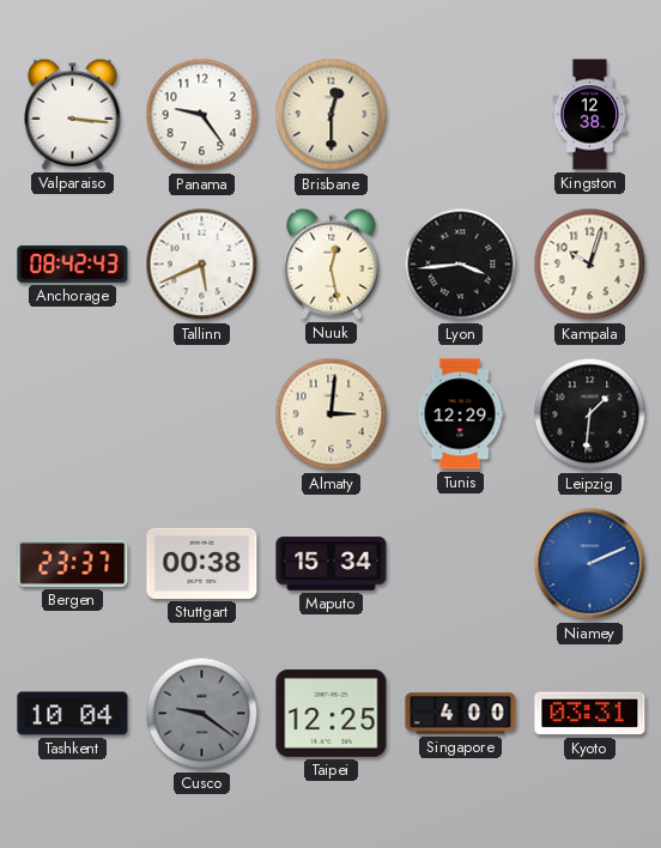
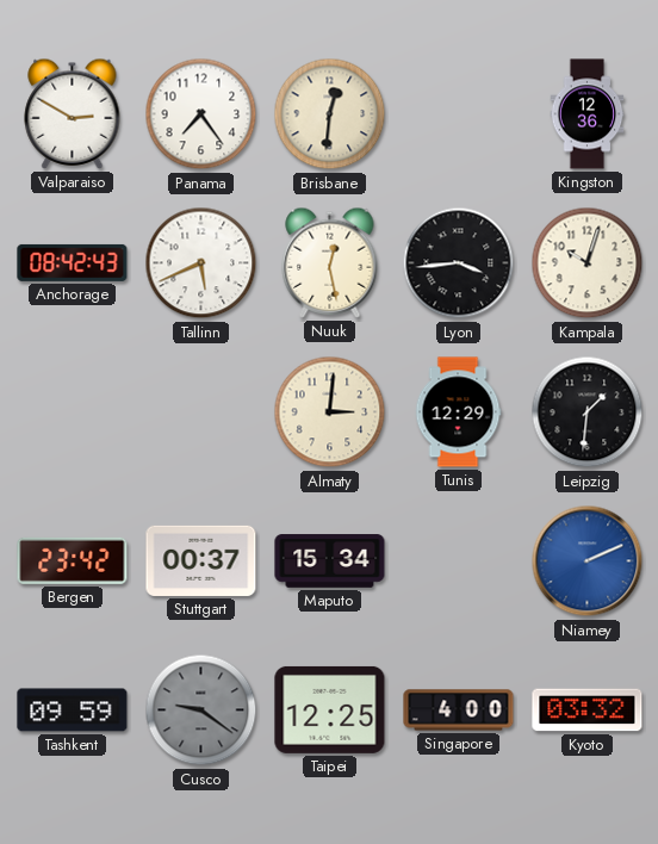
Valparaiso: 3:16 -> 2:50
Panama: 9:24 -> 7:24
Brisbane: 12:30 -> 12:31
Kingston: 12:38 -> 12:36
Bergen: 23:37 -> 23:42
Stuttgart: 00:38 -> 00:37
Tashkent: 10:04 -> 09:59
Kyoto: 03:31 -> 03:32
